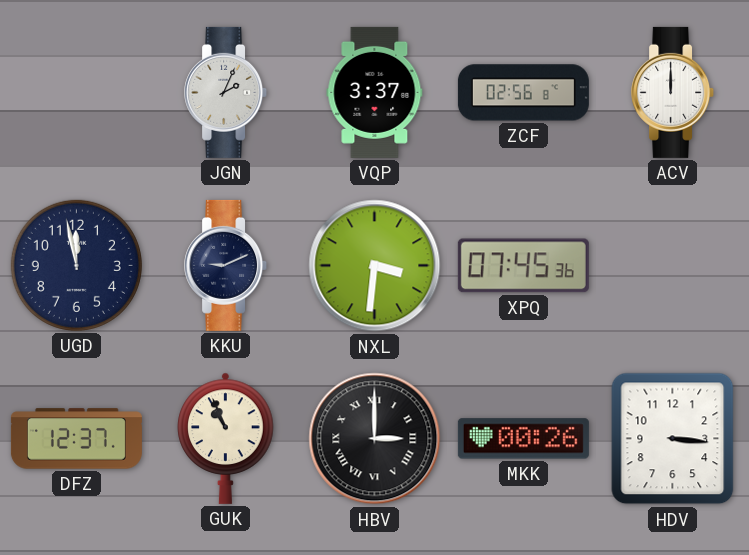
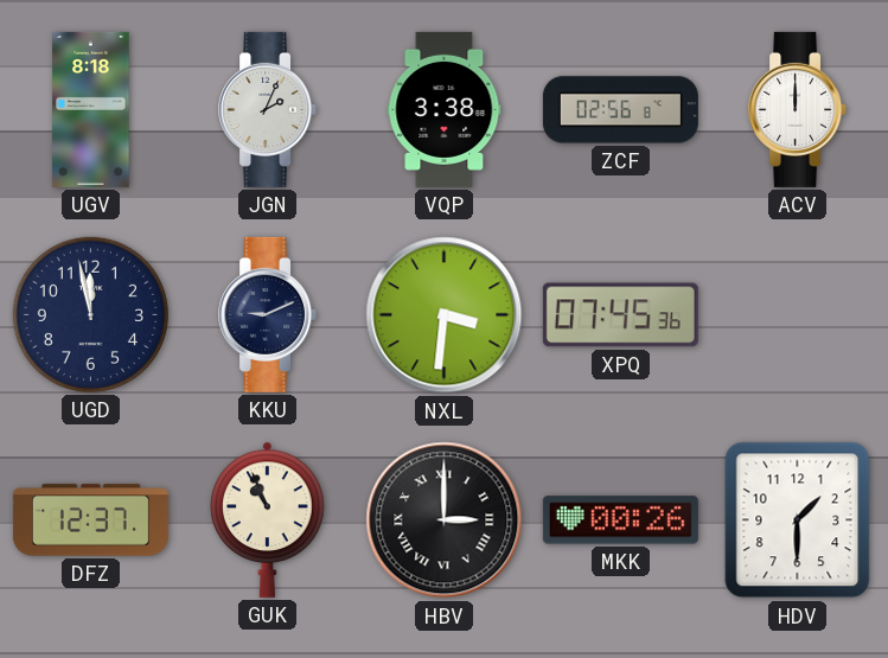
UGV: none -> 8:18
VQP: 3:37 -> 3:38
HDV: 3:16 -> 1:30
